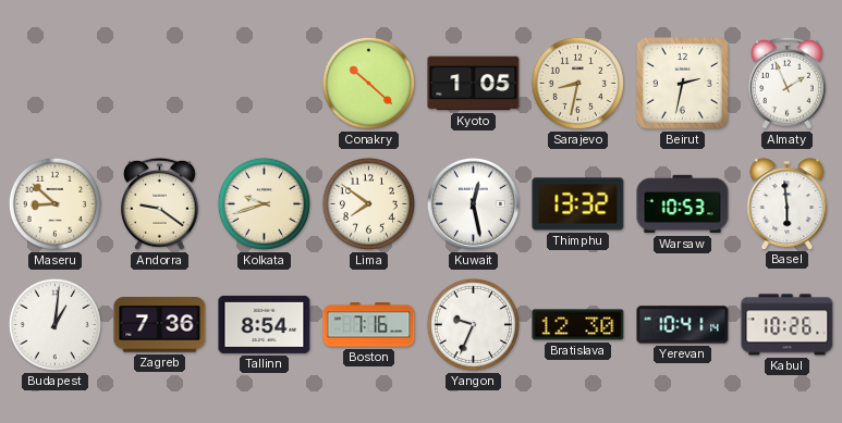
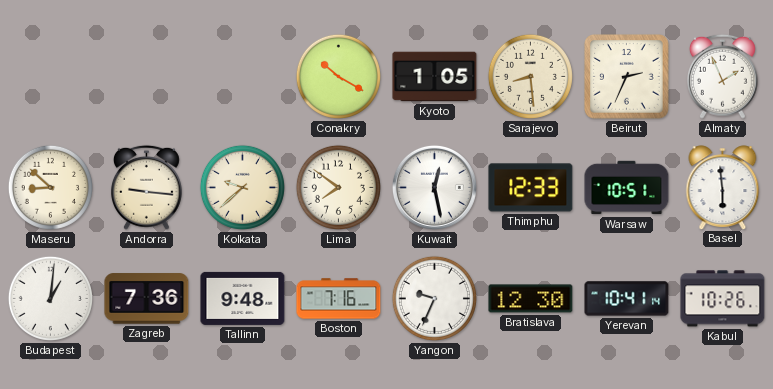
Conakry: 10:22 -> 10:20
Sarajevo: 8:32 -> 8:29
Beirut: 2:32 -> 2:34
Andorra: 9:21 -> 9:16
Kolkata: 9:42 -> 9:38
Thimphu: 13:32 -> 12:33
Warsaw: 10:53 -> 10:51
Tallinn: 8:54 -> 9:48
